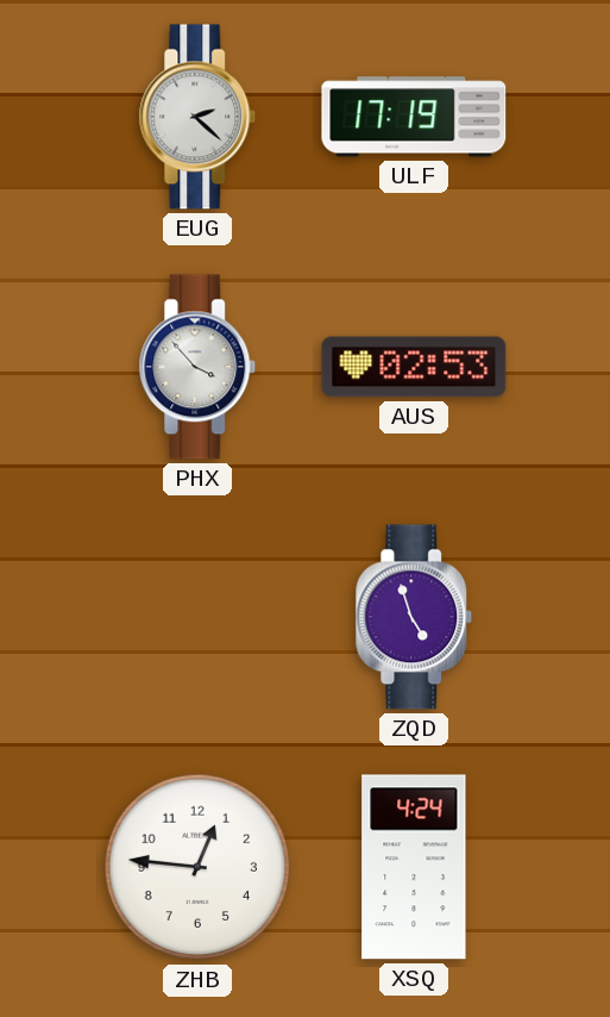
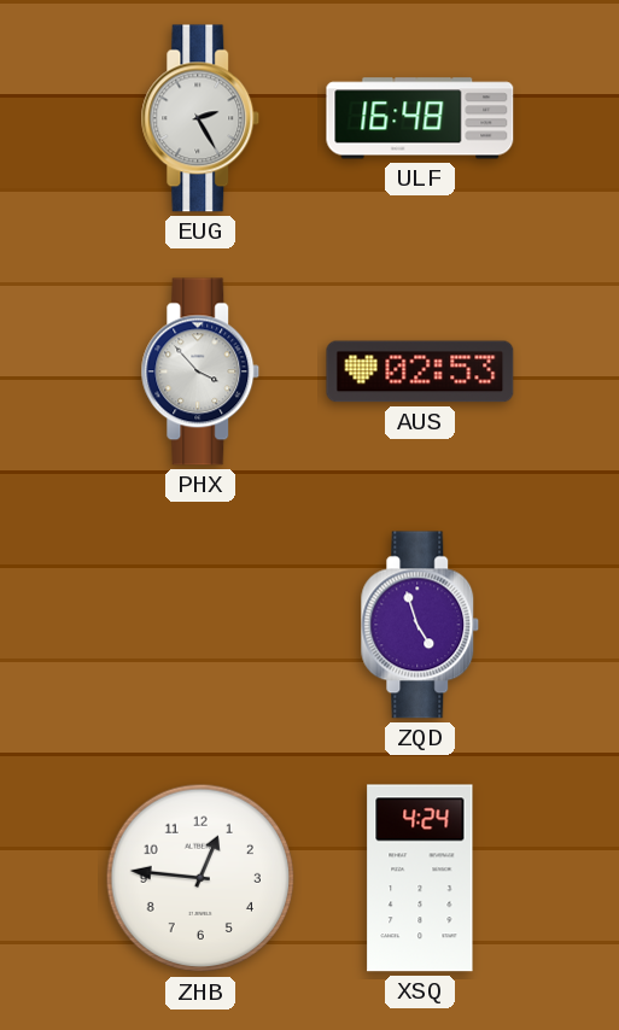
EUG: 2:22 -> 2:25
ULF: 17:19 -> 16:48
